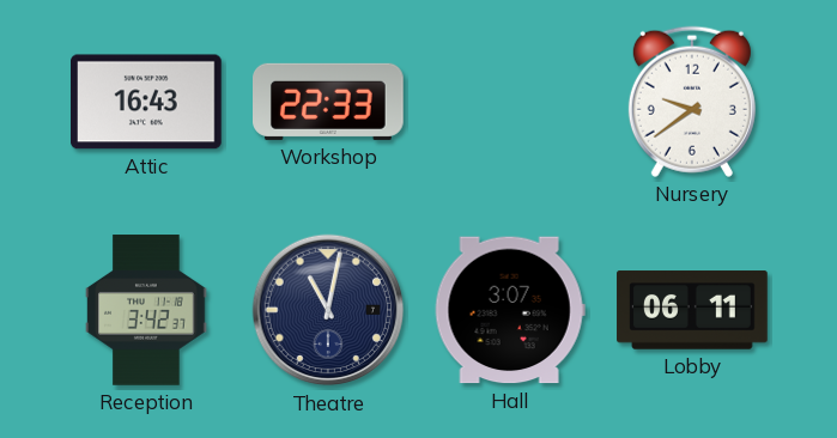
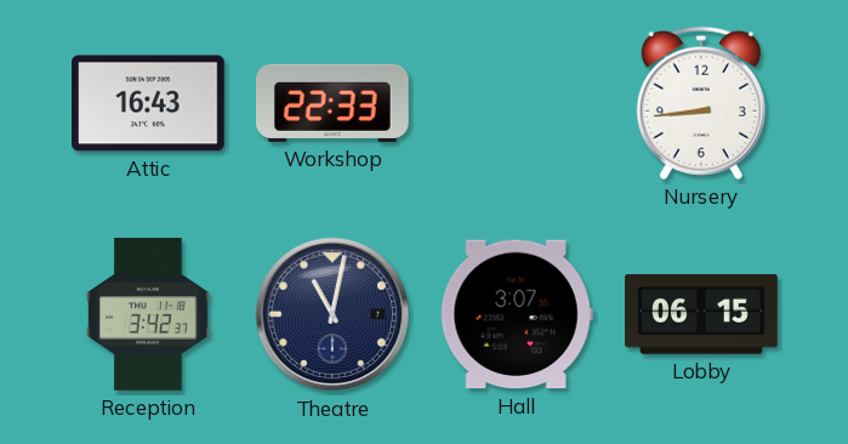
Nursery: 9:39 -> 8:44
Lobby: 06:11 -> 06:15
